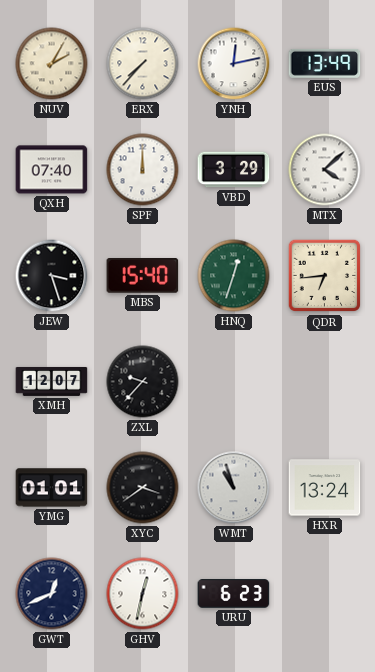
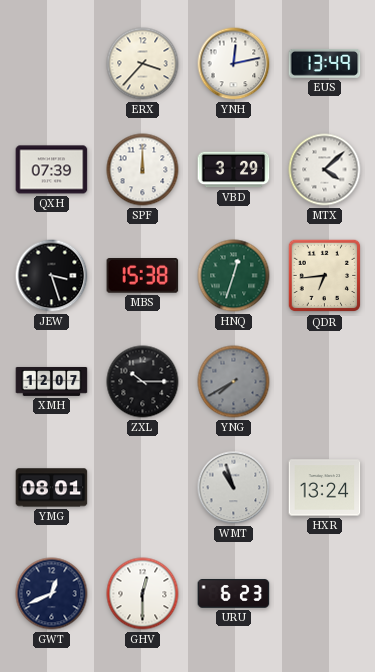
NUV: 2:05 -> none
ERX: 7:37 -> 3:37
QXH: 07:40 -> 07:39
MBS: 15:40 -> 15:38
ZXL: 9:37 -> 10:15
YNG: none -> 7:40
YMG: 01:01 -> 08:01
XYC: 3:39 -> none
GHV: 12:32 -> 12:30
